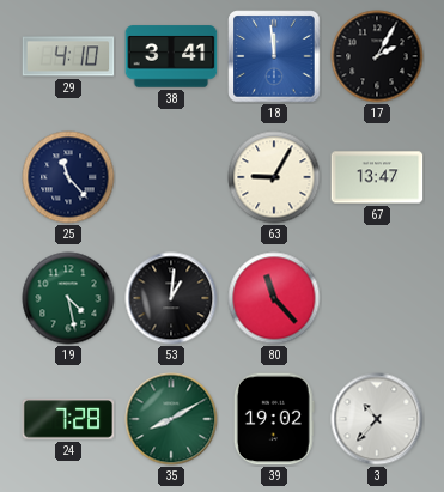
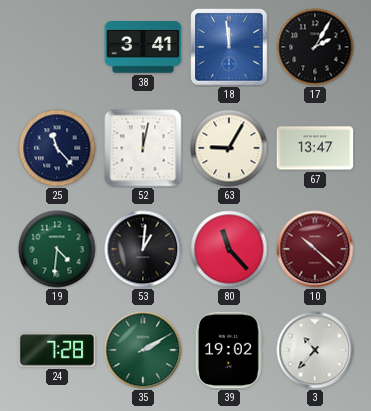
29: 4:10 -> none
52: none -> 12:02
19: 4:28 -> 4:31
10: none -> 10:22
35: 8:10 -> 2:10
